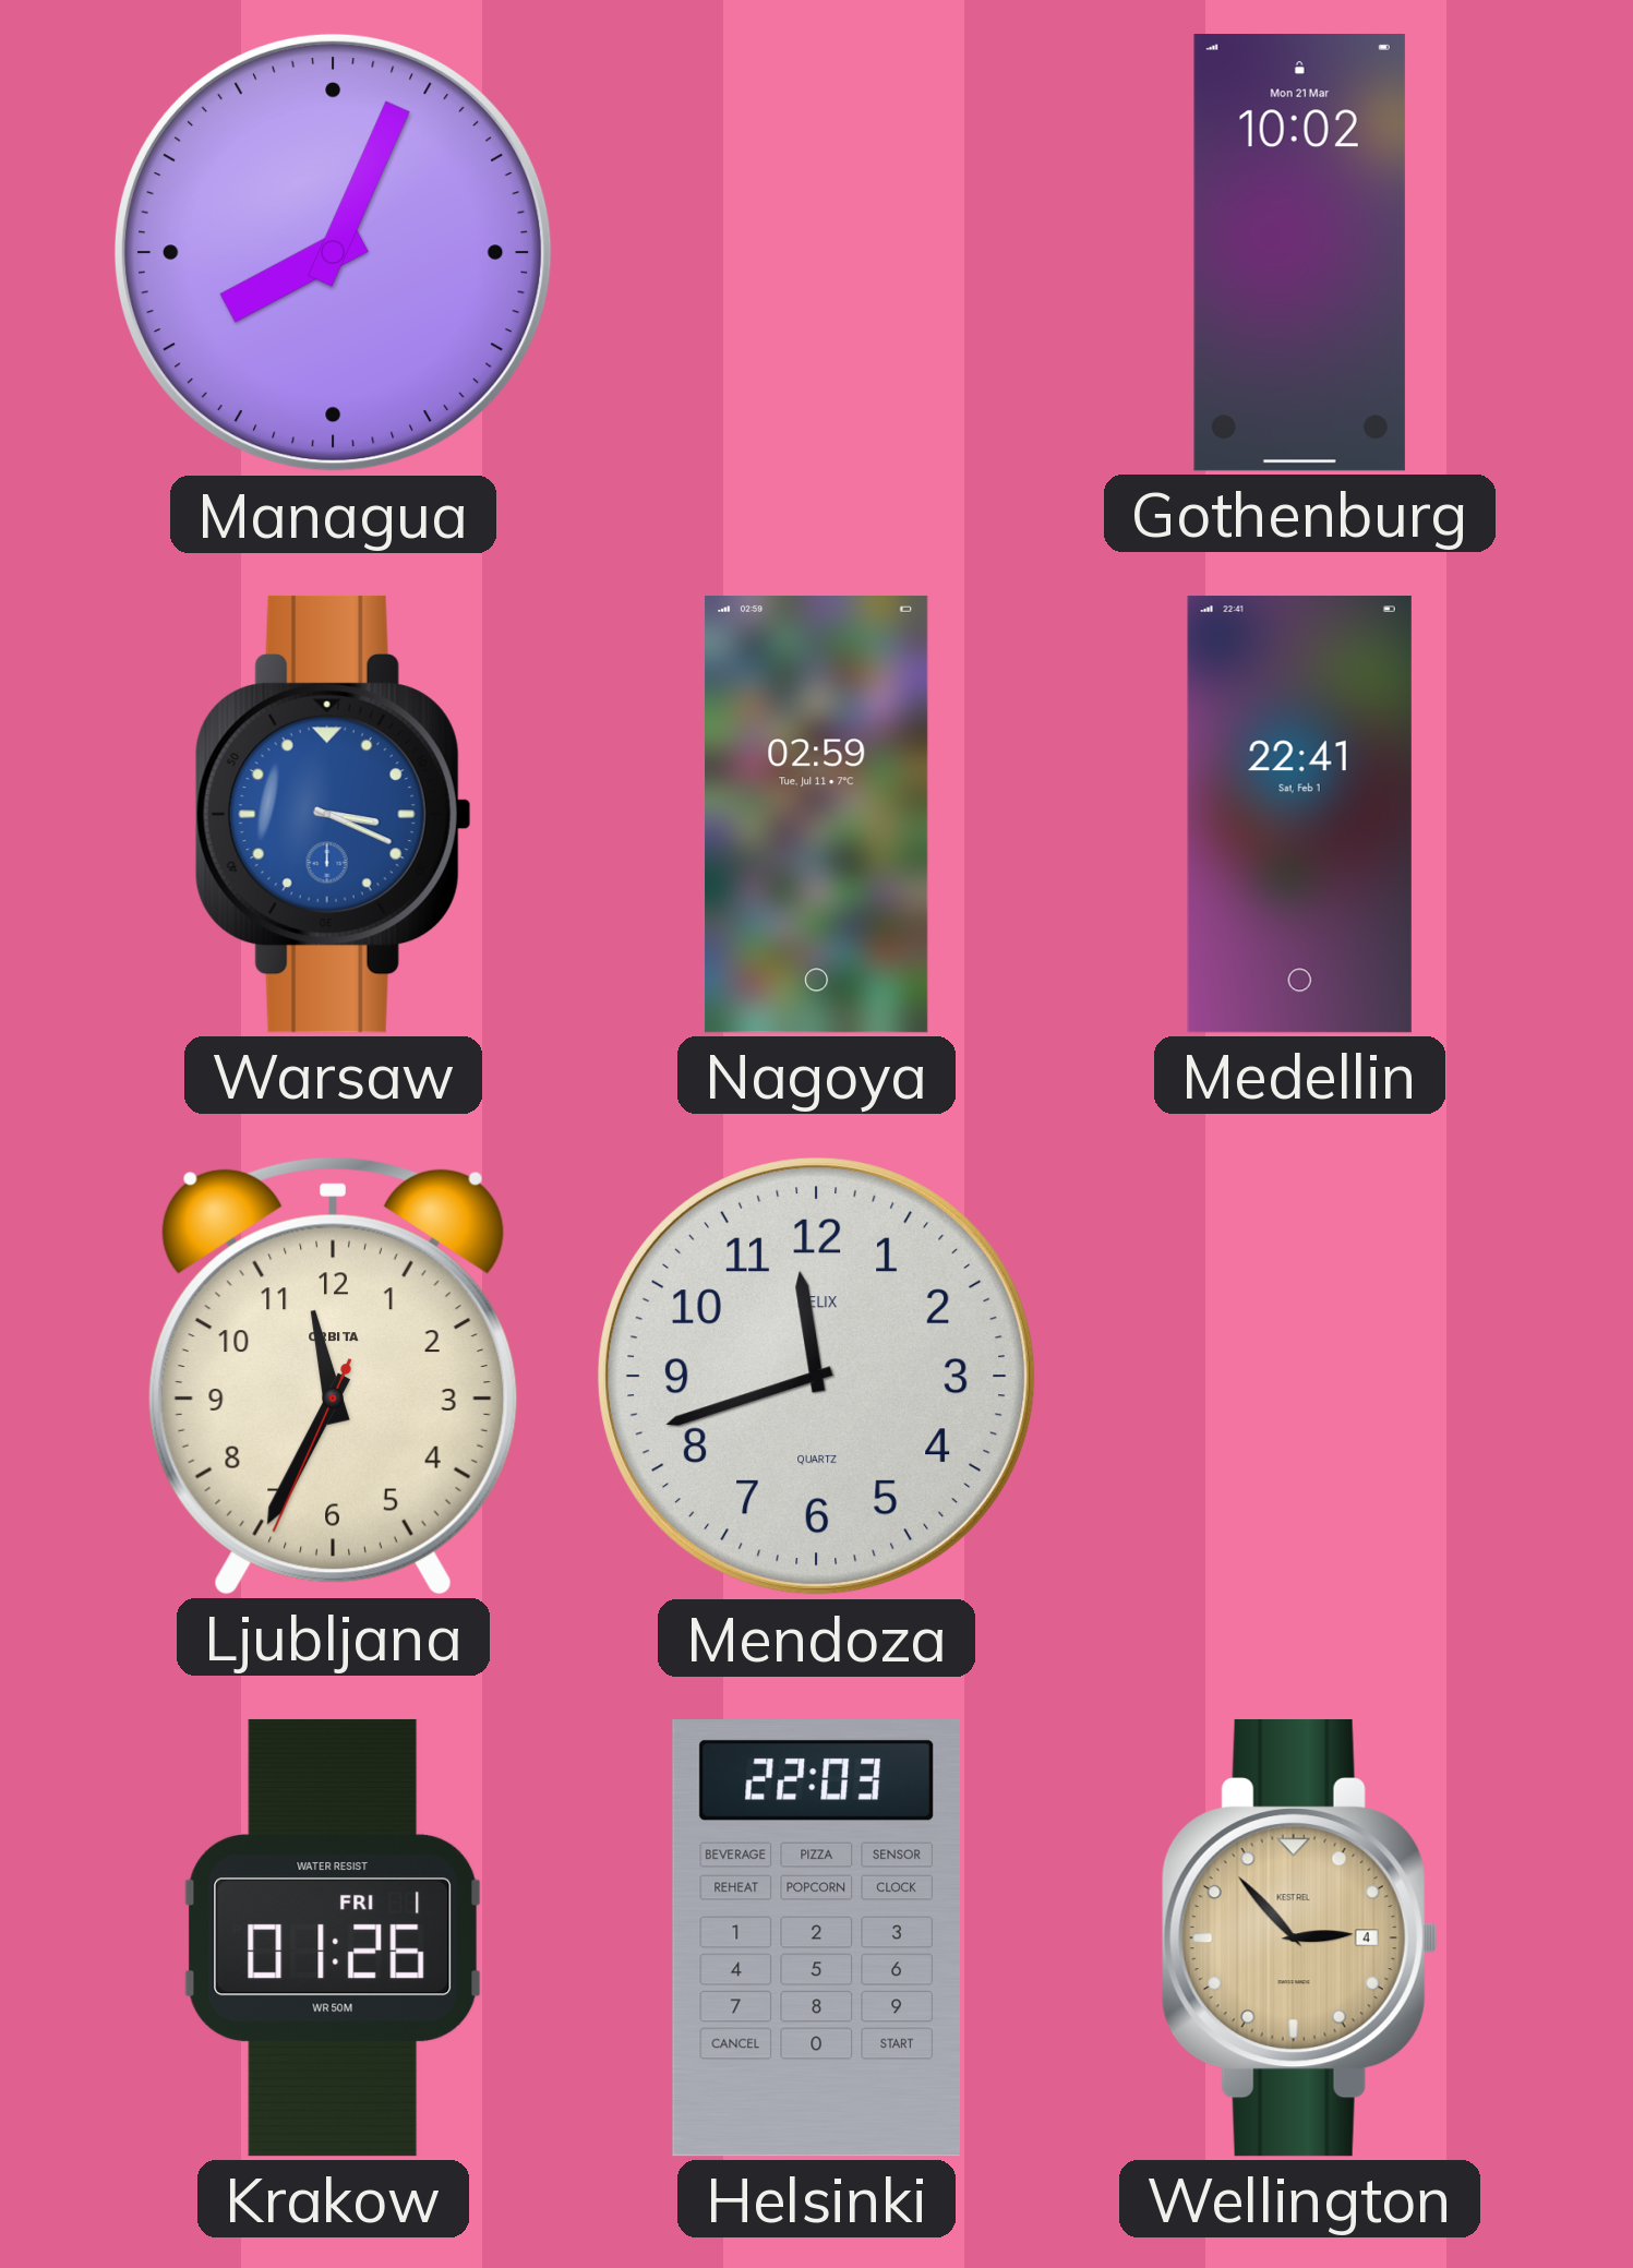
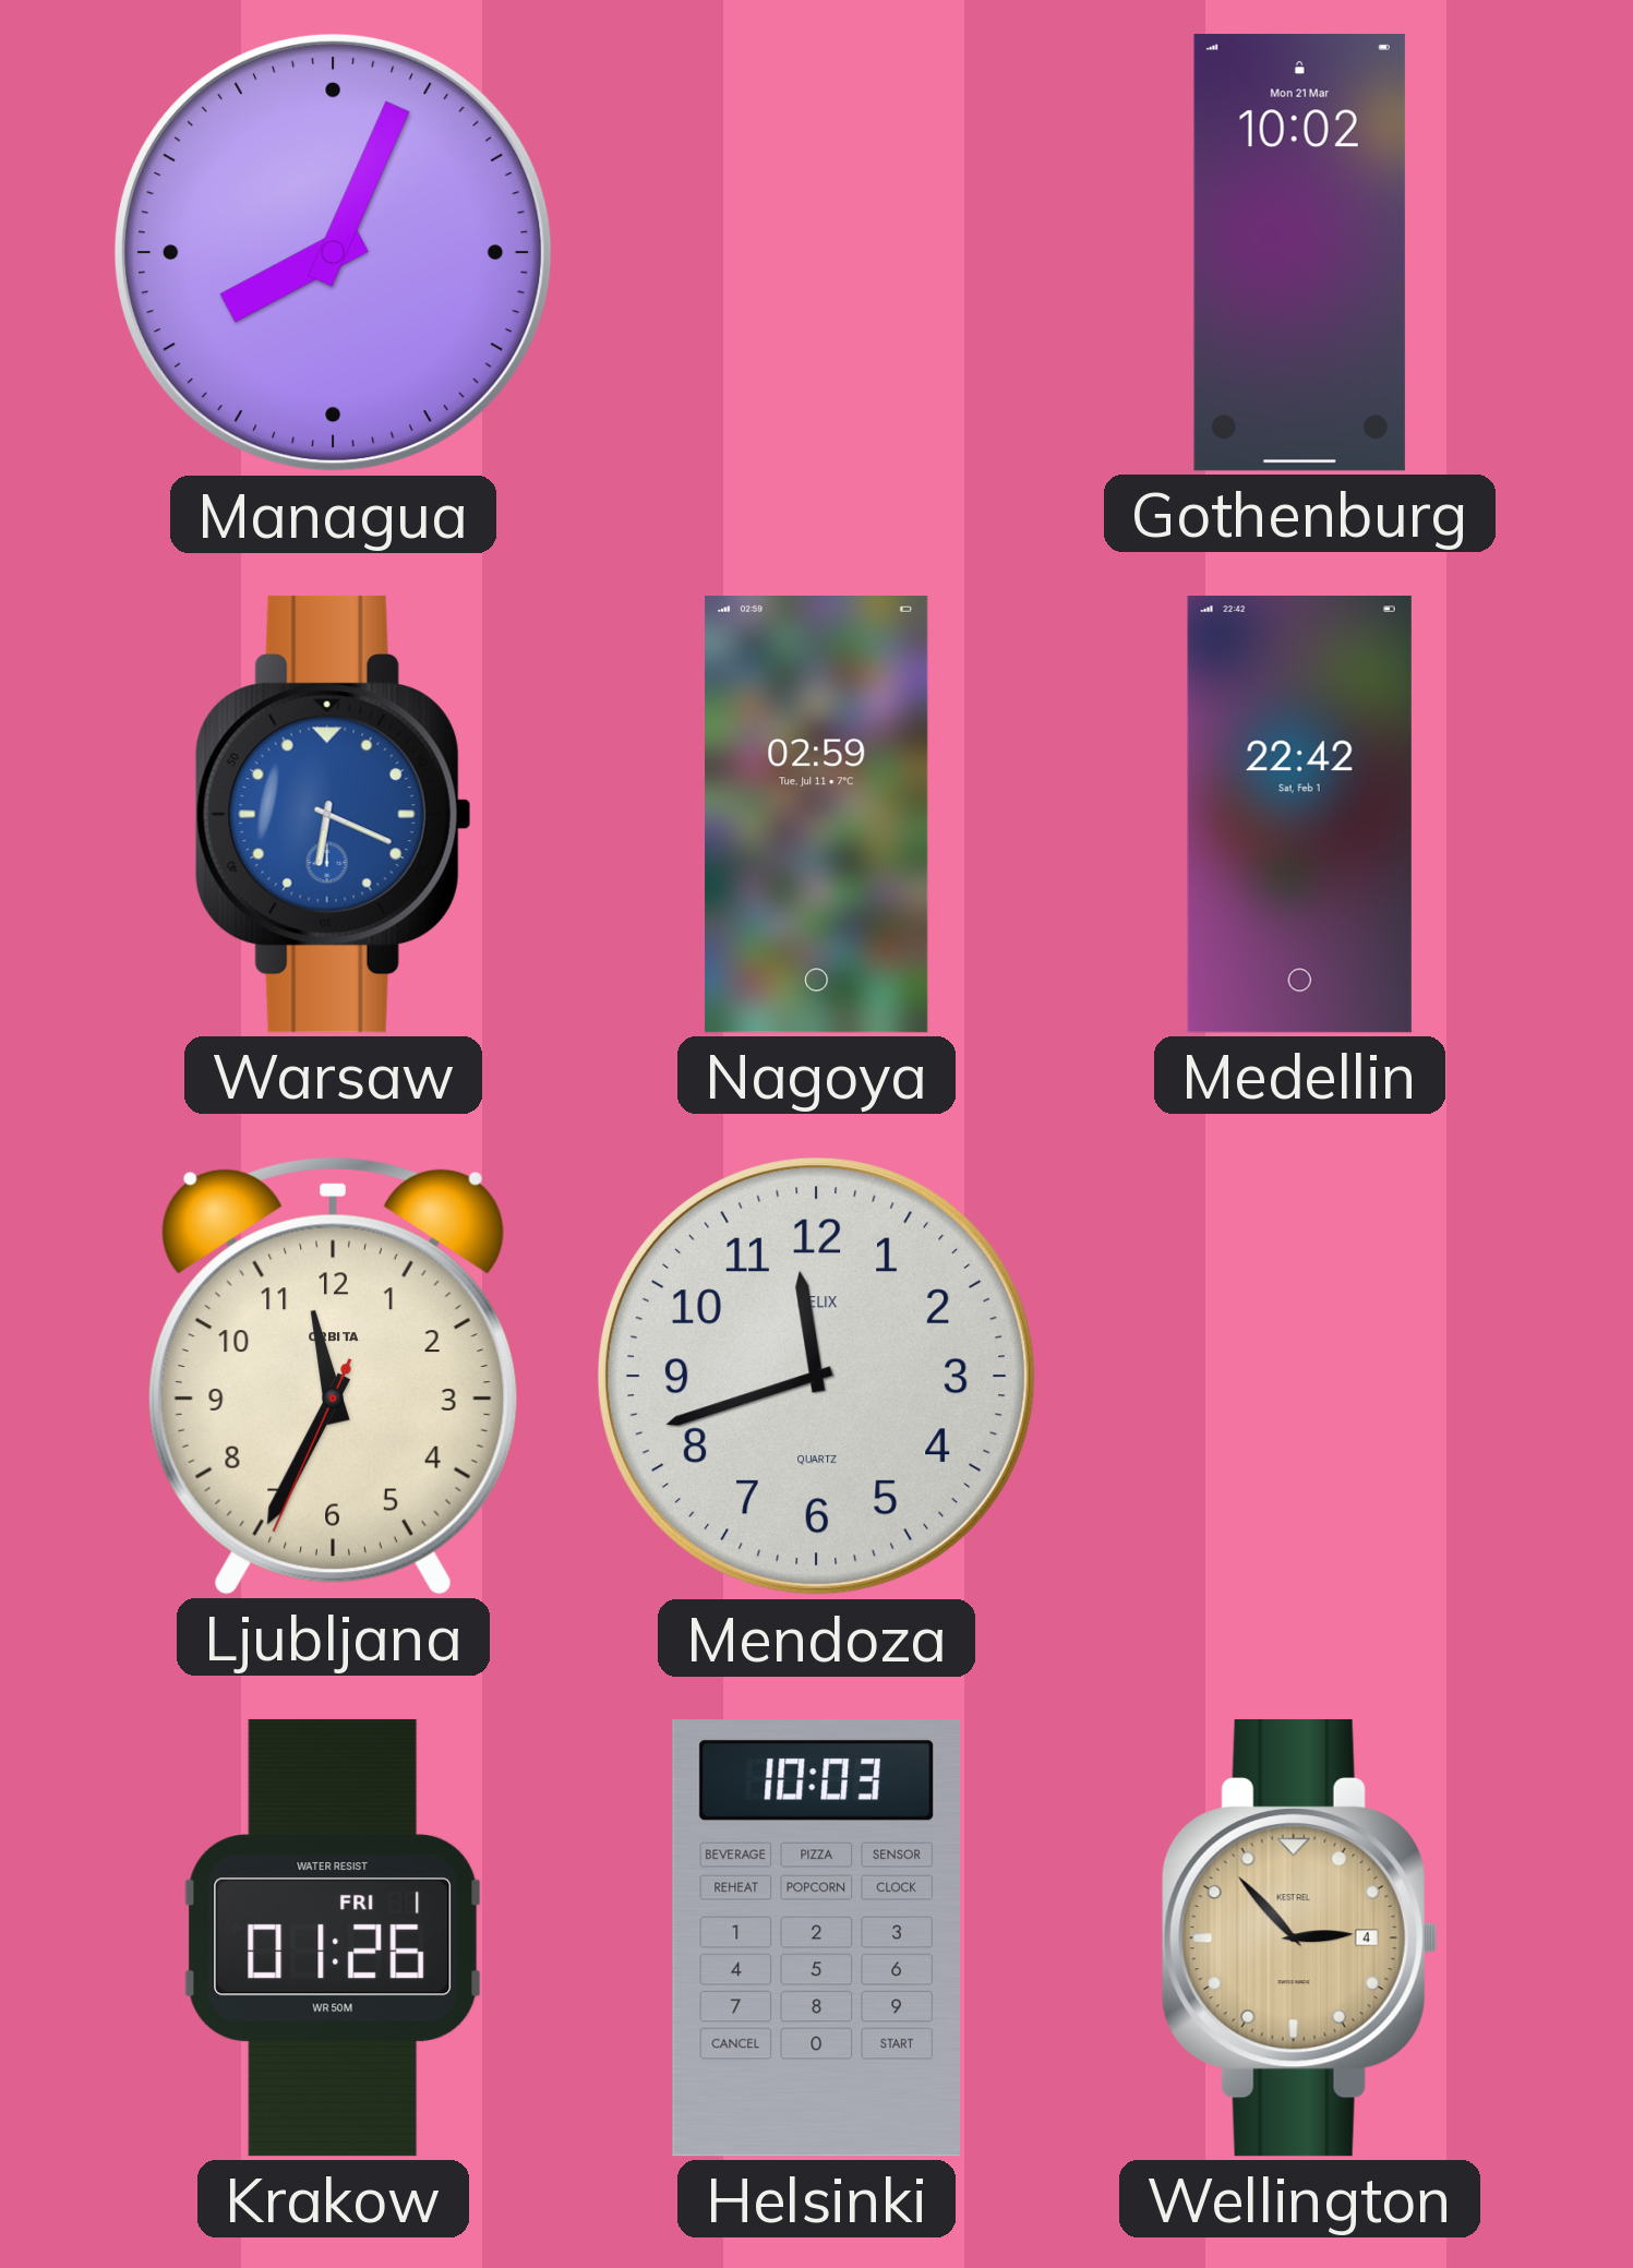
Warsaw: 3:19 -> 6:19
Medellin: 22:41 -> 22:42
Helsinki: 22:03 -> 10:03
